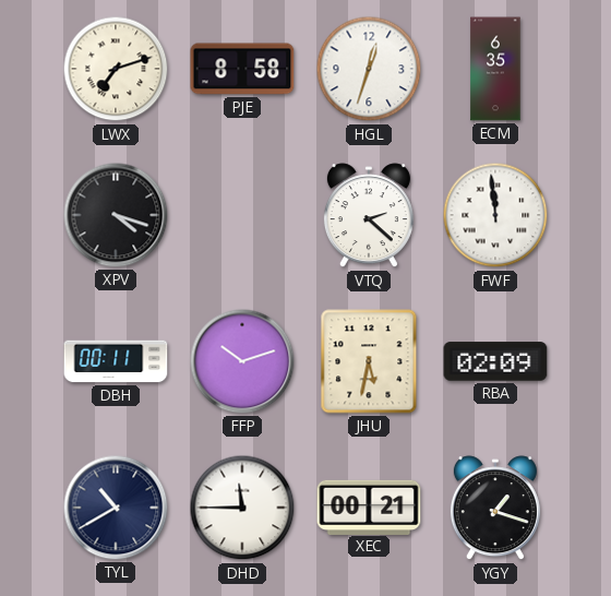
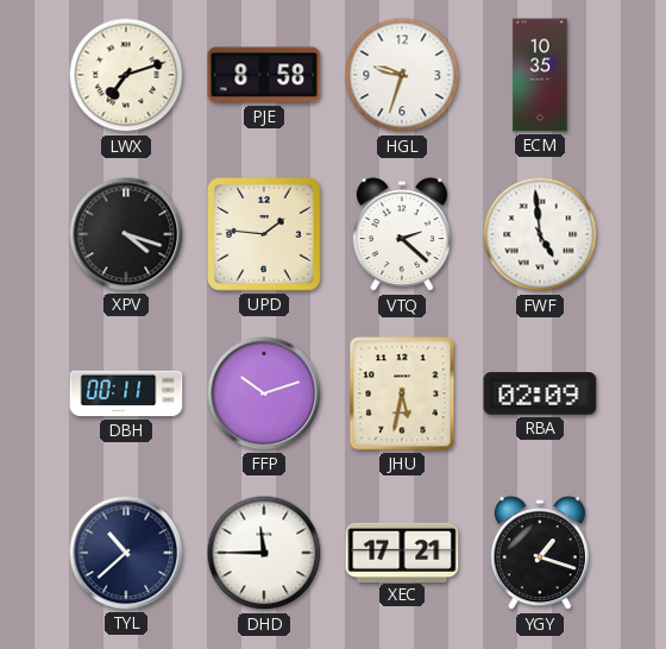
HGL: 12:33 -> 9:33
ECM: 6:35 -> 10:35
UPD: none -> 1:46
FWF: 11:59 -> 4:59
TYL: 10:40 -> 10:38
XEC: 00:21 -> 17:21
